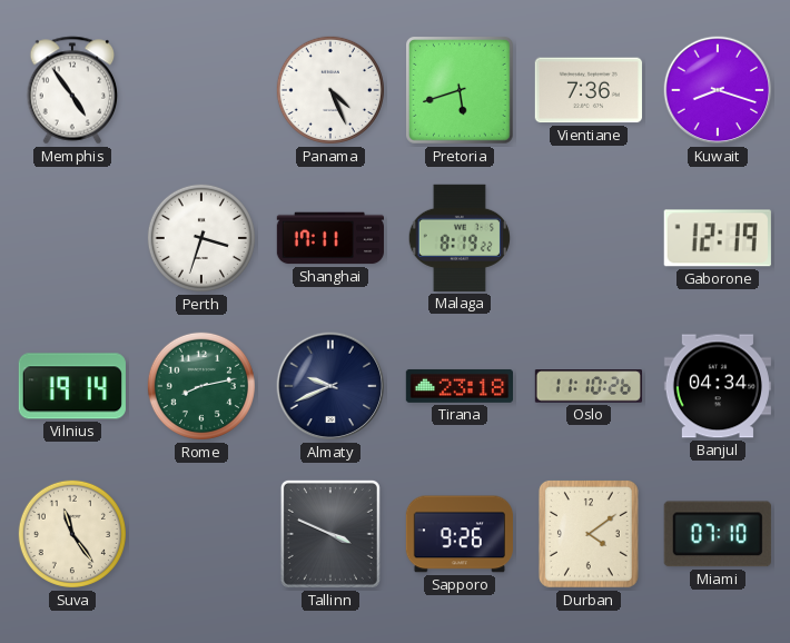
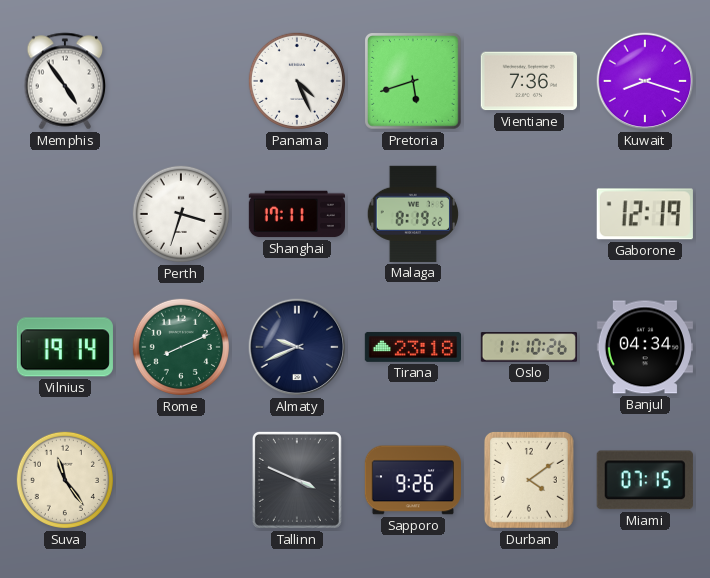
Rome: 8:13 -> 8:11
Miami: 07:10 -> 07:15
